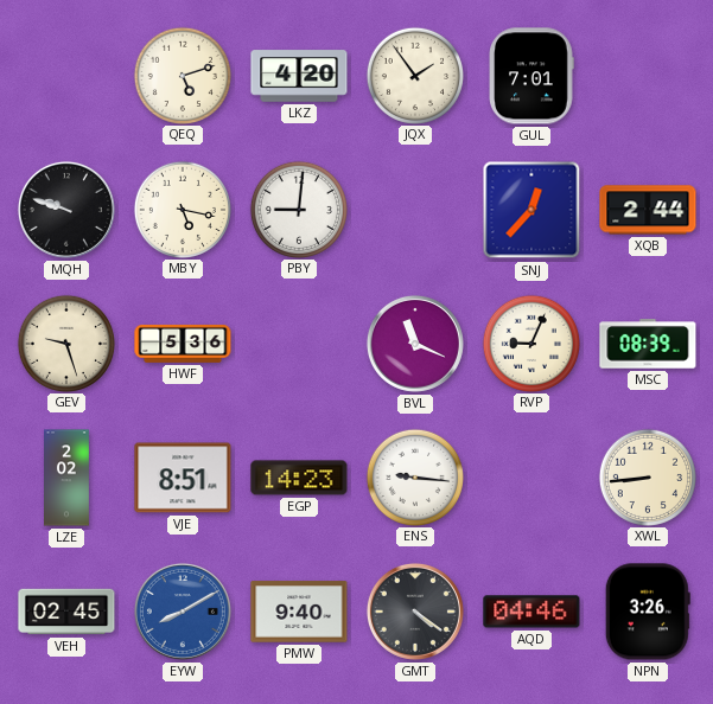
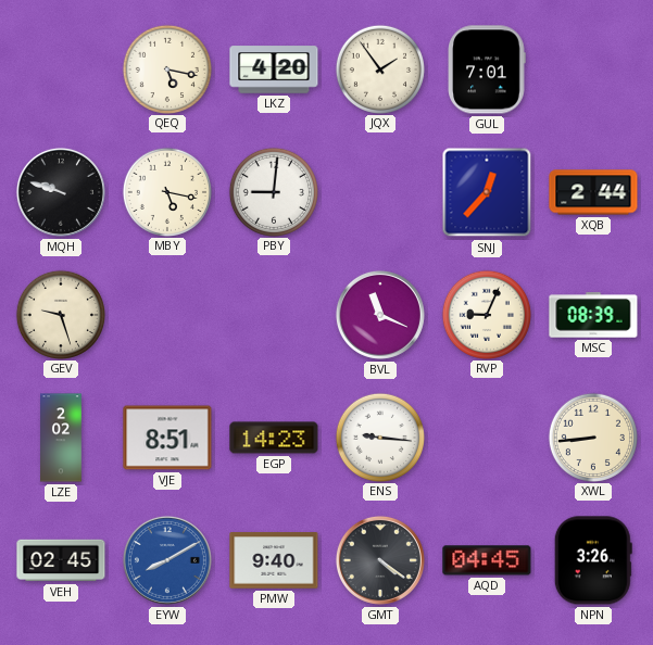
QEQ: 5:12 -> 5:17
HWF: 5:36 -> none
AQD: 04:46 -> 04:45
